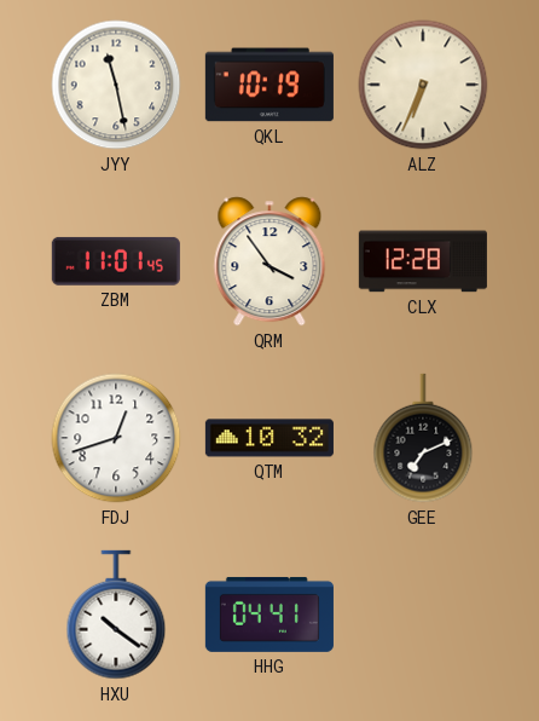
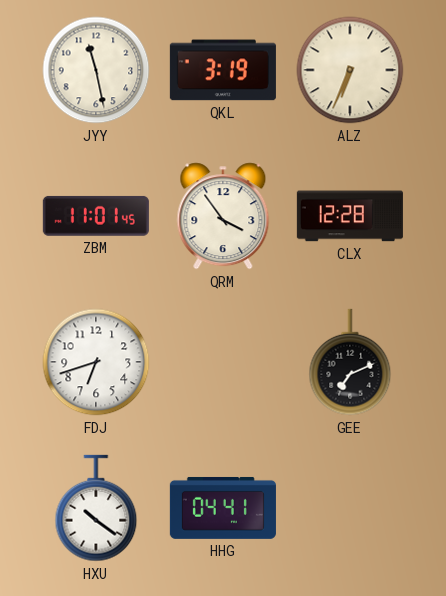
QKL: 10:19 -> 3:19
FDJ: 12:42 -> 6:42
QTM: 10:32 -> none
